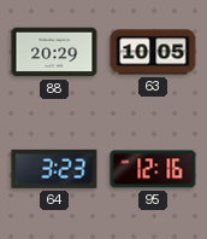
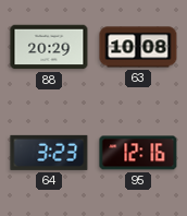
63: 10:05 -> 10:08
